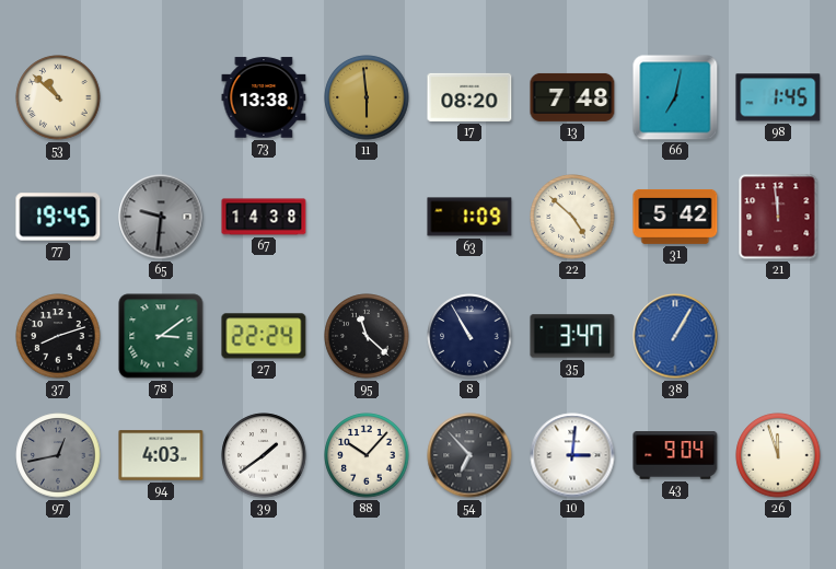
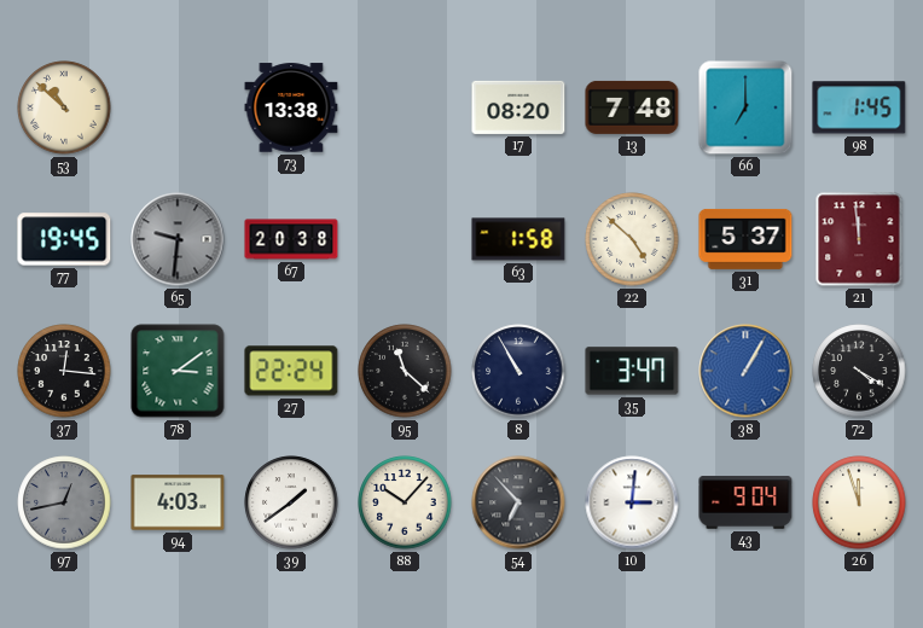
11: 5:59 -> none
66: 7:02 -> 7:00
67: 14:38 -> 20:38
63: 1:09 -> 1:58
31: 5:42 -> 5:37
37: 8:12 -> 12:16
72: none -> 4:20
